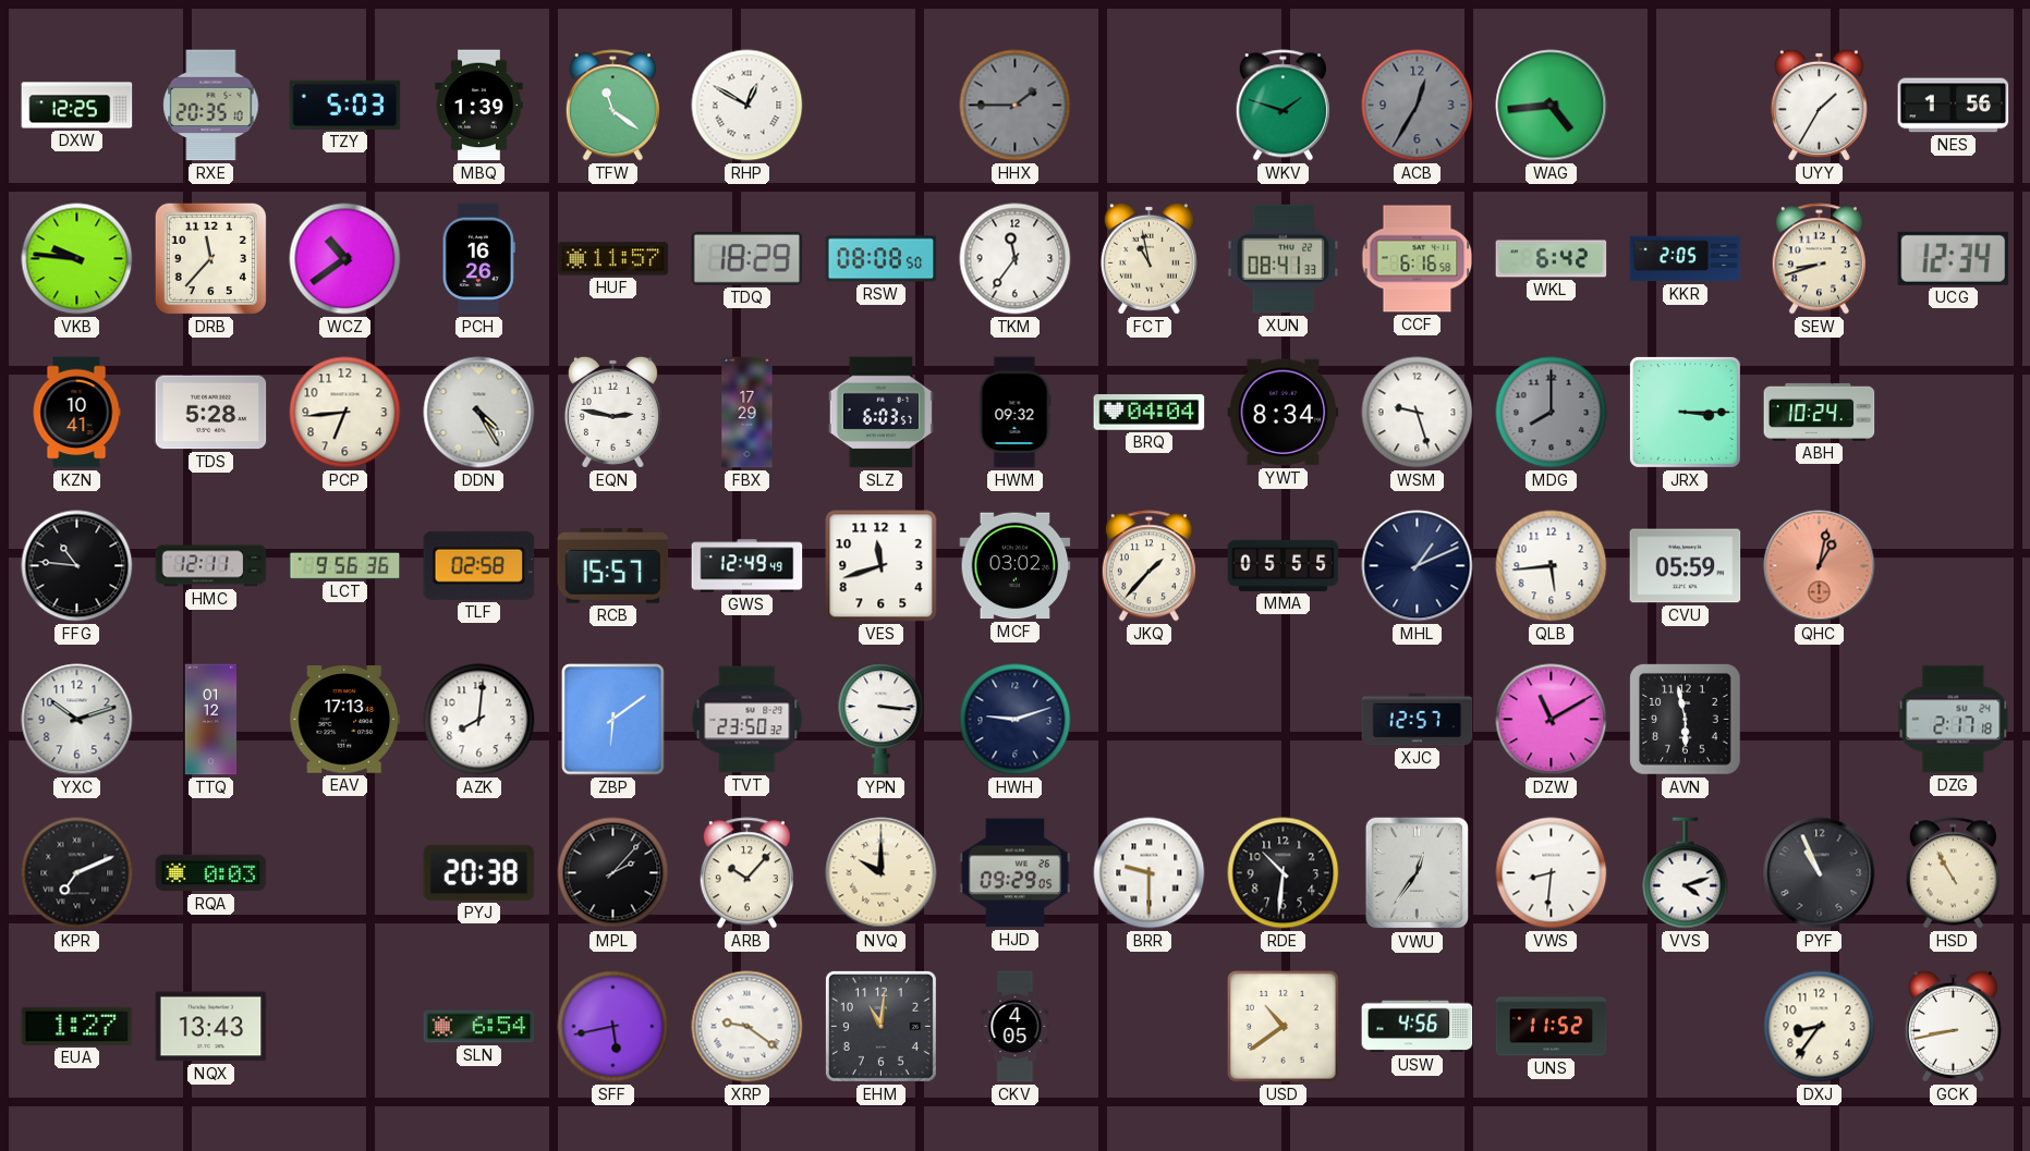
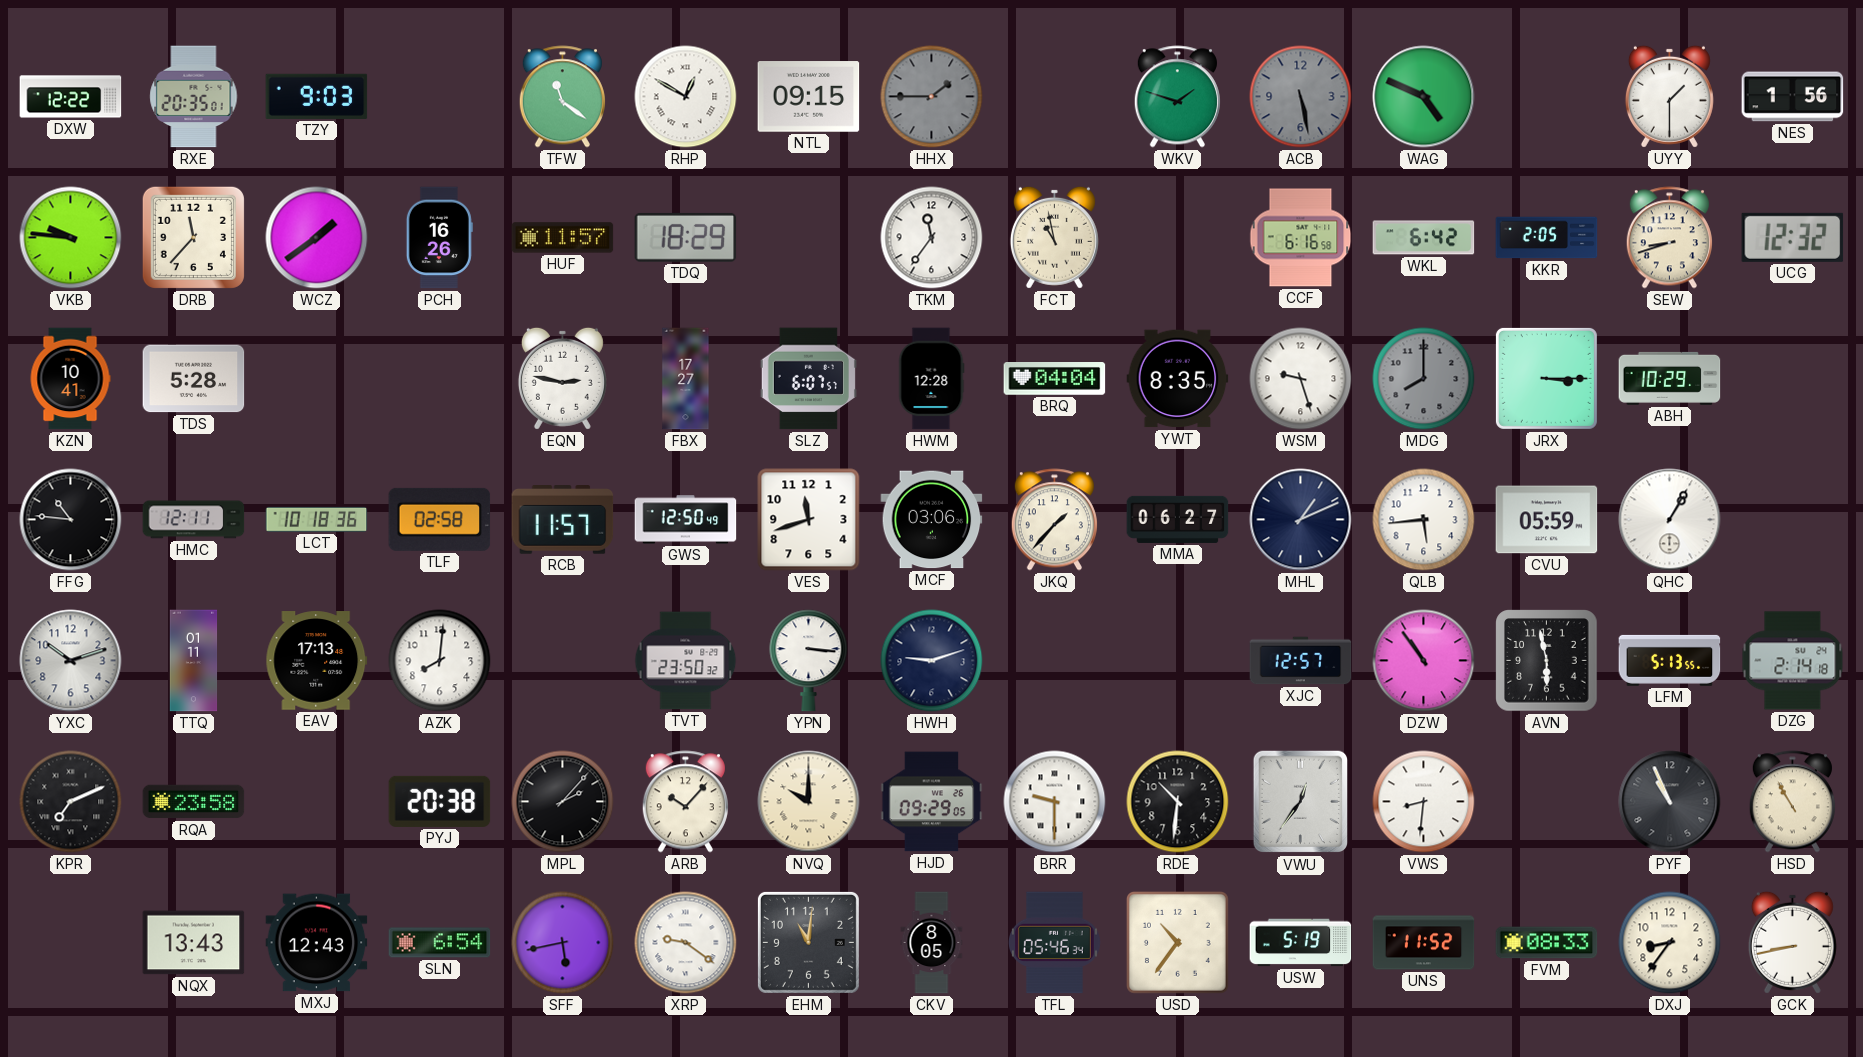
DXW: 12:25 -> 12:22
RXE: 20:35:10 -> 20:35:01
TZY: 5:03 -> 9:03
MBQ: 1:39 -> none
NTL: none -> 09:15
ACB: 12:35 -> 5:28
WAG: 4:44 -> 4:49
UYY: 1:35 -> 1:30
WCZ: 10:39 -> 1:39
RSW: 08:08 -> none
XUN: 08:41 -> none
UCG: 12:34 -> 12:32
PCP: 6:44 -> none
DDN: 4:25 -> none
FBX: 17:29 -> 17:27
SLZ: 6:03 -> 6:07
HWM: 09:32 -> 12:28
YWT: 8:34 -> 8:35
ABH: 10:24 -> 10:29
LCT: 9:56 -> 10:18
RCB: 15:57 -> 11:57
GWS: 12:49 -> 12:50
MCF: 03:02 -> 03:06
MMA: 05:55 -> 06:27
QHC: 1:02 -> 1:05
QHC dial: salmon -> white
TTQ: 01:12 -> 01:11
ZBP: 6:09 -> none
DZW: 11:10 -> 10:54
LFM: none -> 5:13
DZG: 2:17 -> 2:14
RQA: 0:03 -> 23:58
VVS: 4:12 -> none
EUA: 1:27 -> none
MXJ: none -> 12:43
CKV: 4:05 -> 8:05
TFL: none -> 05:46
USD: 10:39 -> 10:36
USW: 4:56 -> 5:19
FVM: none -> 08:33
